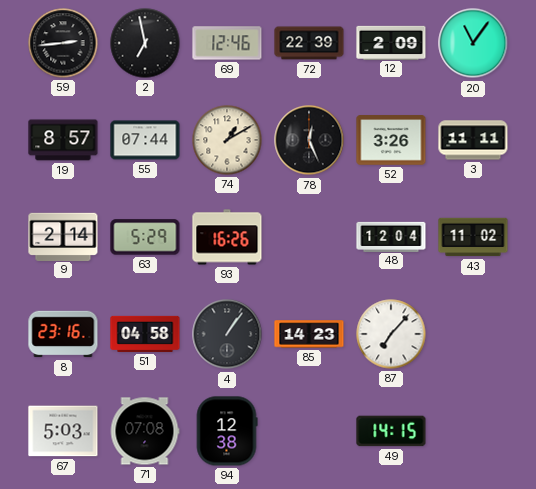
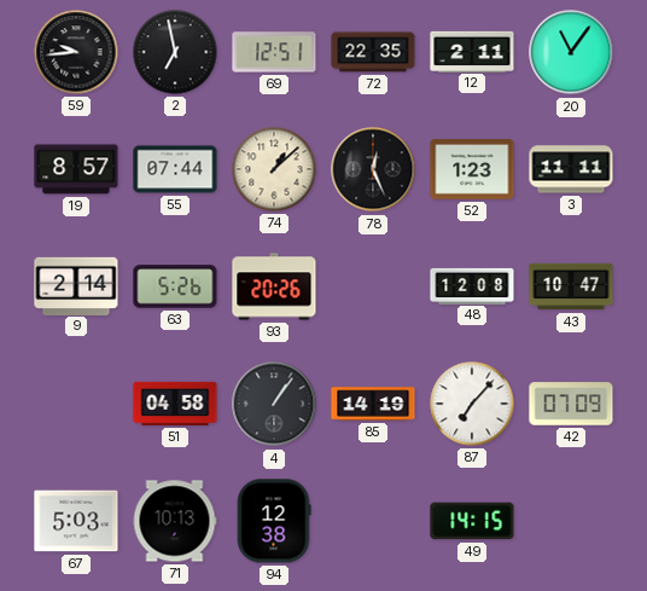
59: 2:44 -> 9:44
69: 12:46 -> 12:51
72: 22:39 -> 22:35
12: 2:09 -> 2:11
74: 1:10 -> 1:08
52: 3:26 -> 1:23
63: 5:29 -> 5:26
93: 16:26 -> 20:26
48: 12:04 -> 12:08
43: 11:02 -> 10:47
8: 23:16 -> none
85: 14:23 -> 14:19
42: none -> 07:09
71: 07:08 -> 10:13
